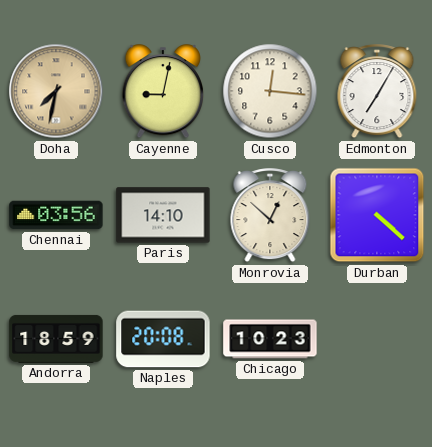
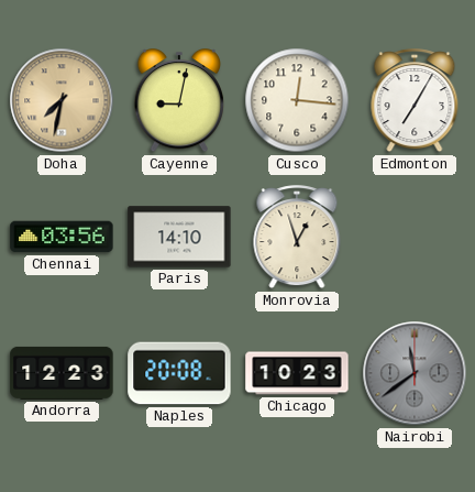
Monrovia: 12:52 -> 12:57
Durban: 4:22 -> none
Andorra: 18:59 -> 12:23
Nairobi: none -> 11:39
